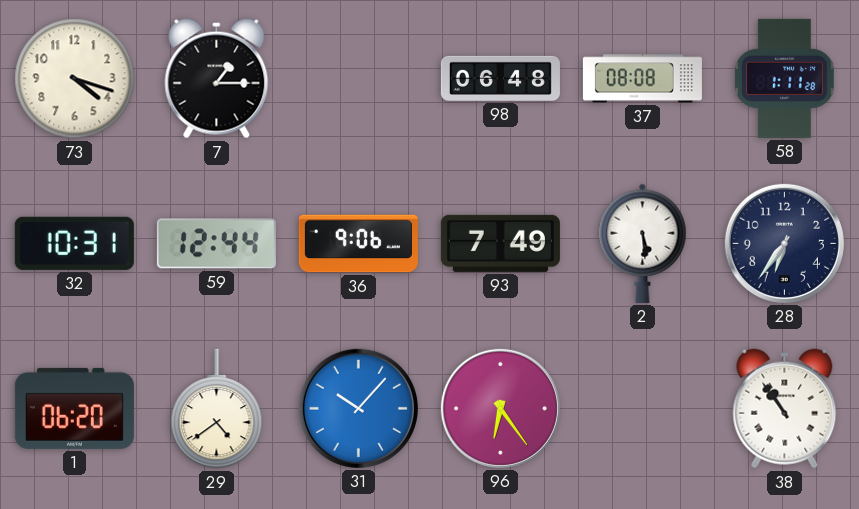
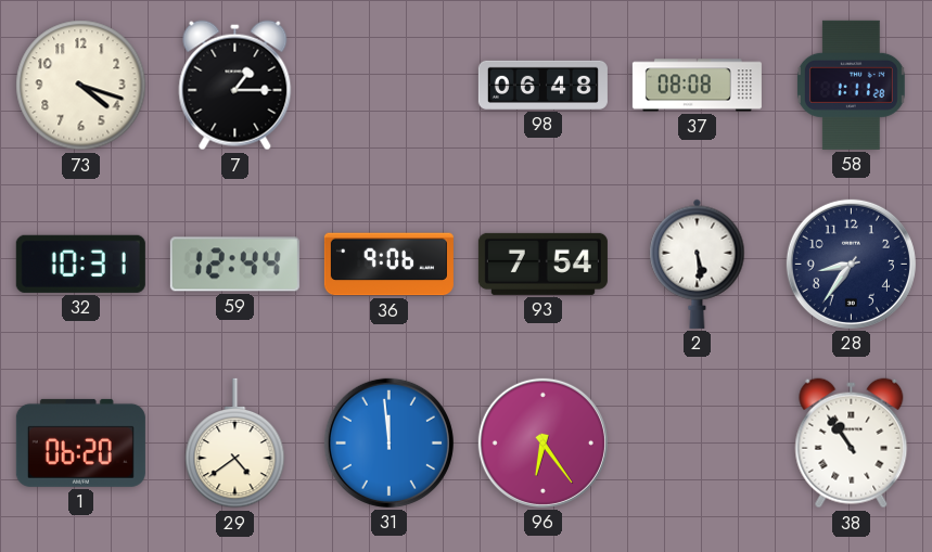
93: 7:49 -> 7:54
28: 6:36 -> 8:36
31: 10:07 -> 11:59
